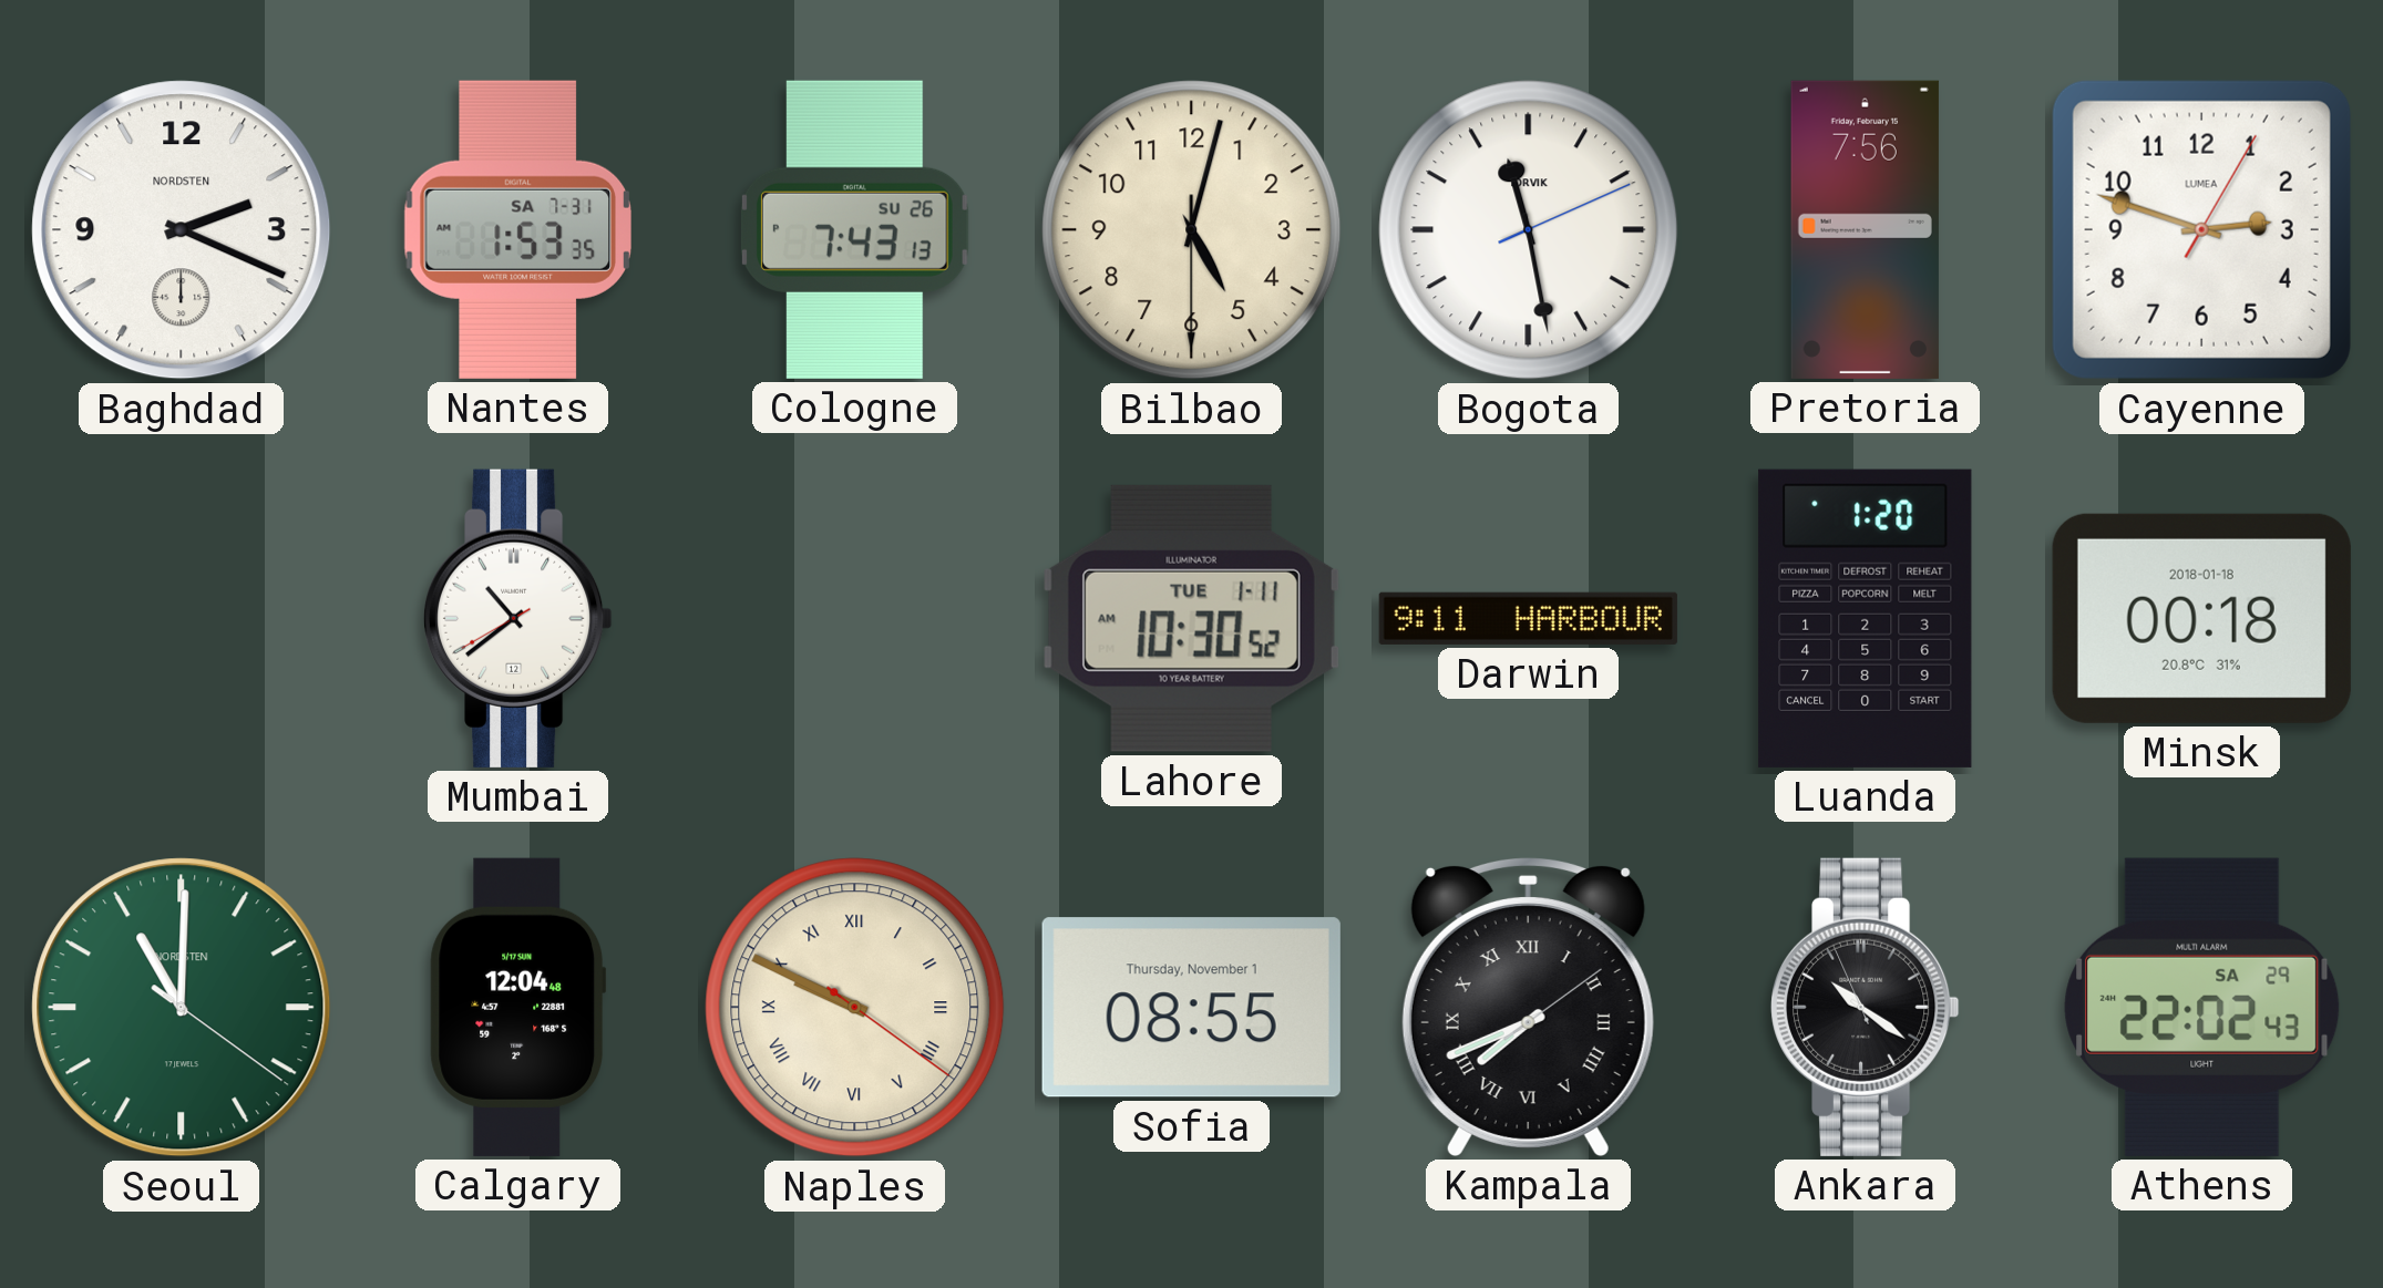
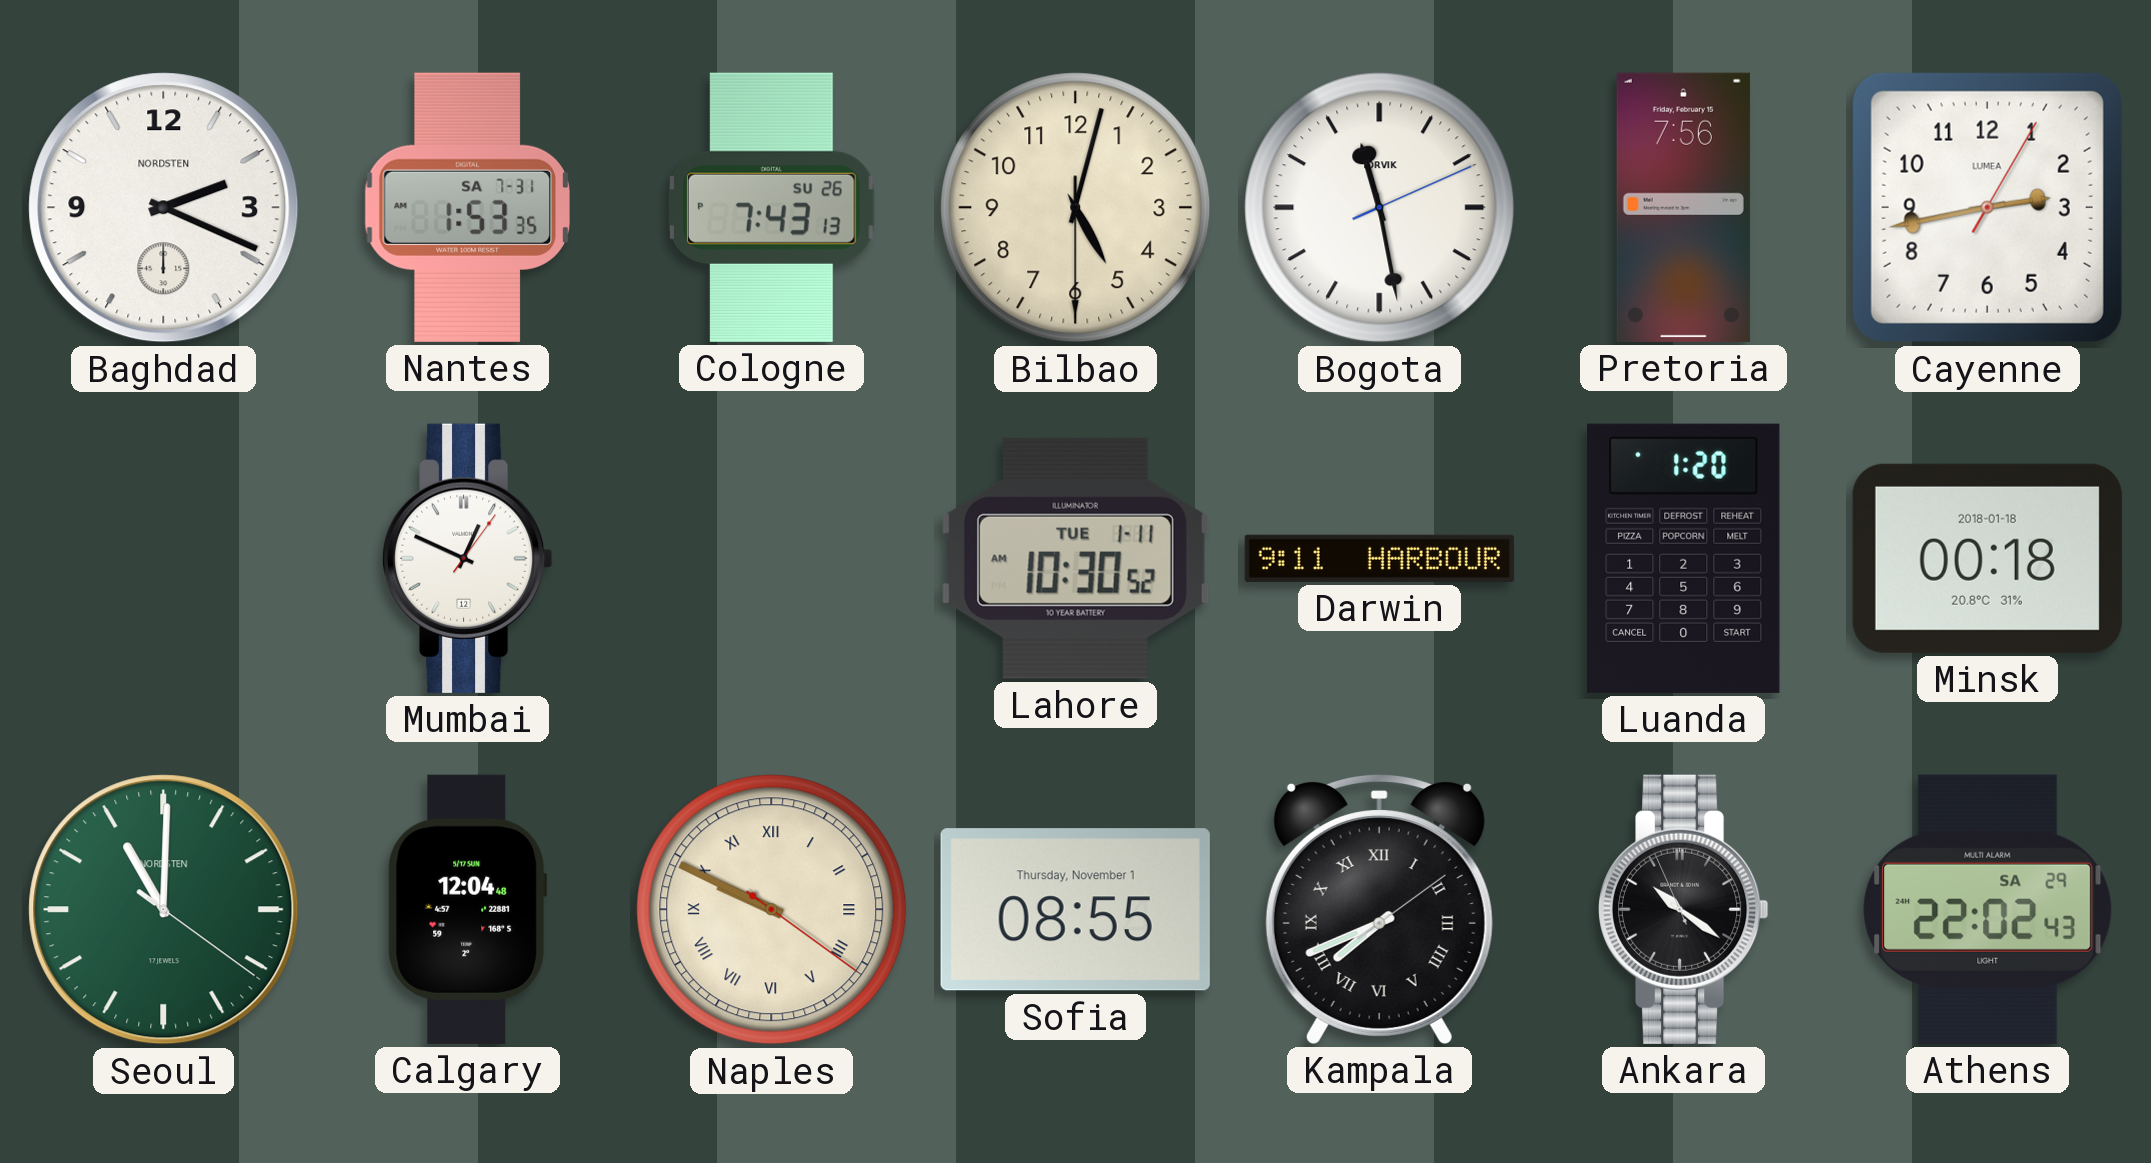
Cayenne: 2:48 -> 2:43
Mumbai: 10:38 -> 12:49
